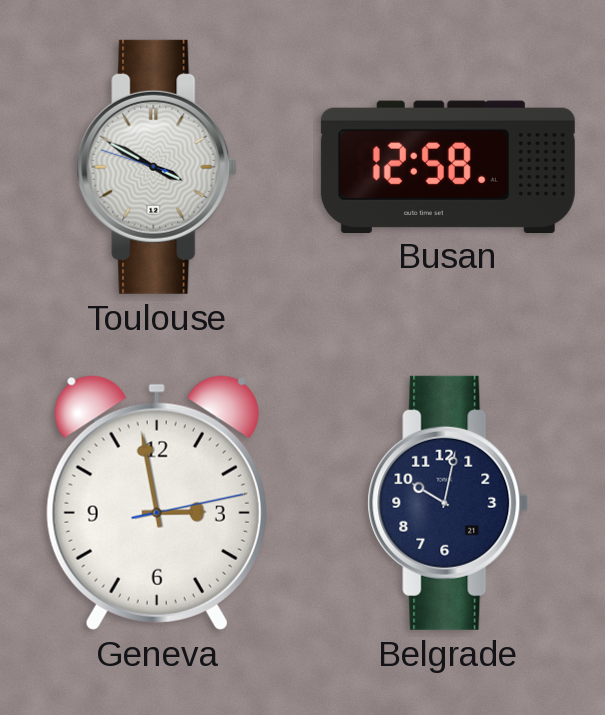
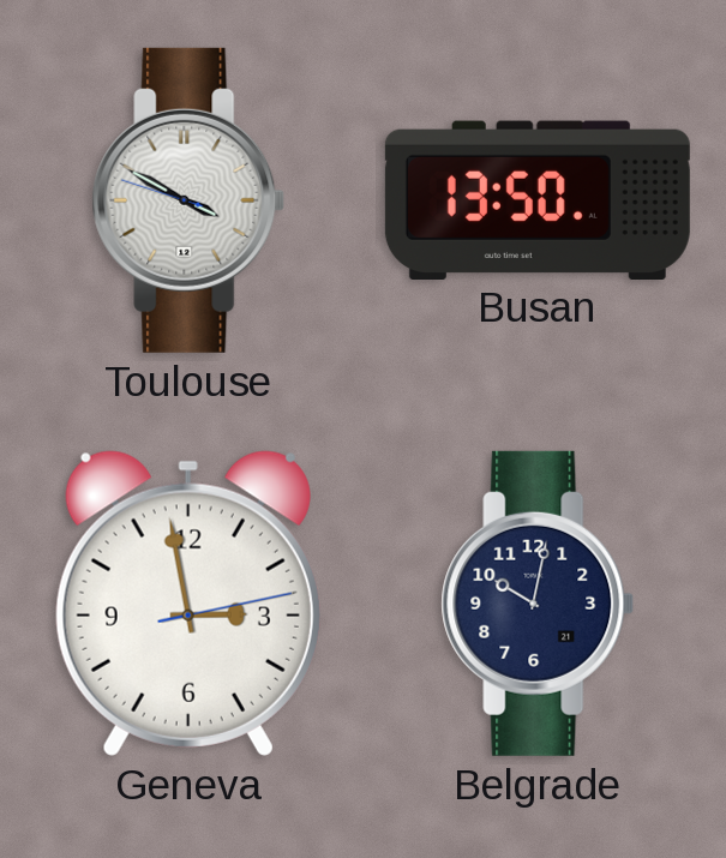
Busan: 12:58 -> 13:50
